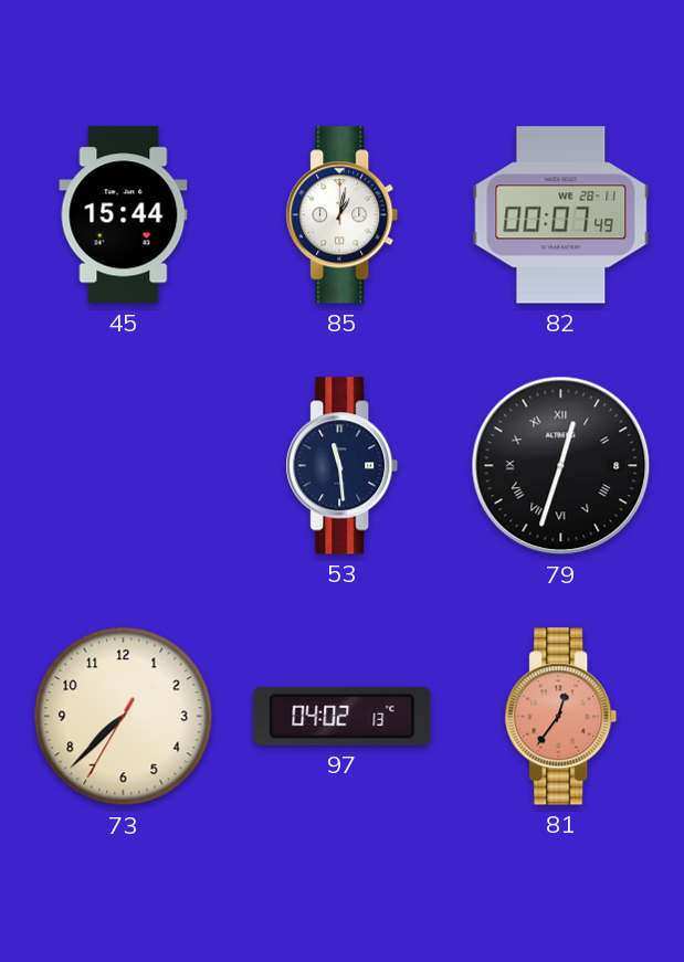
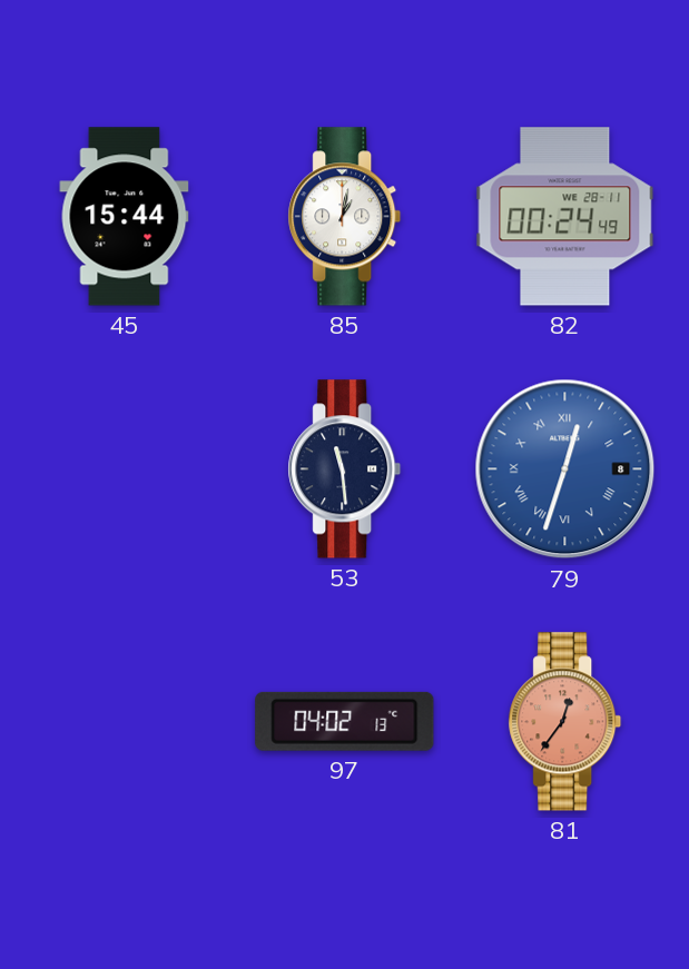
82: 00:07 -> 00:24
79 dial: black -> blue
73: 7:37 -> none
